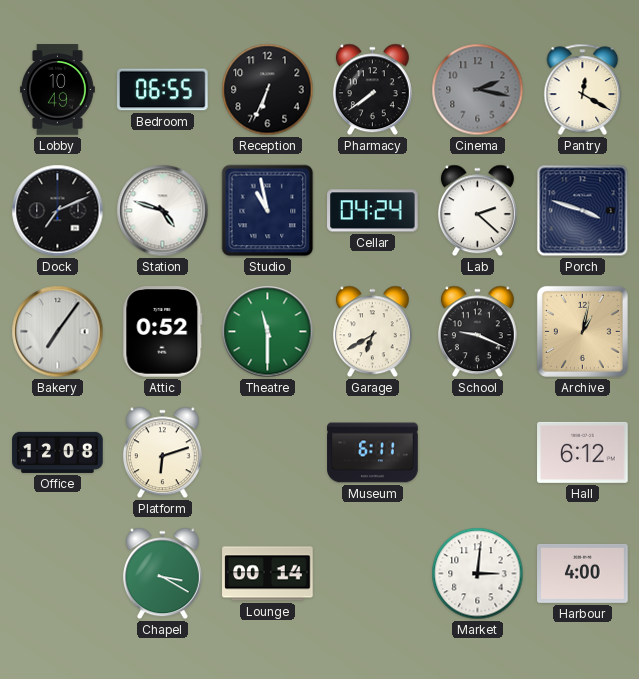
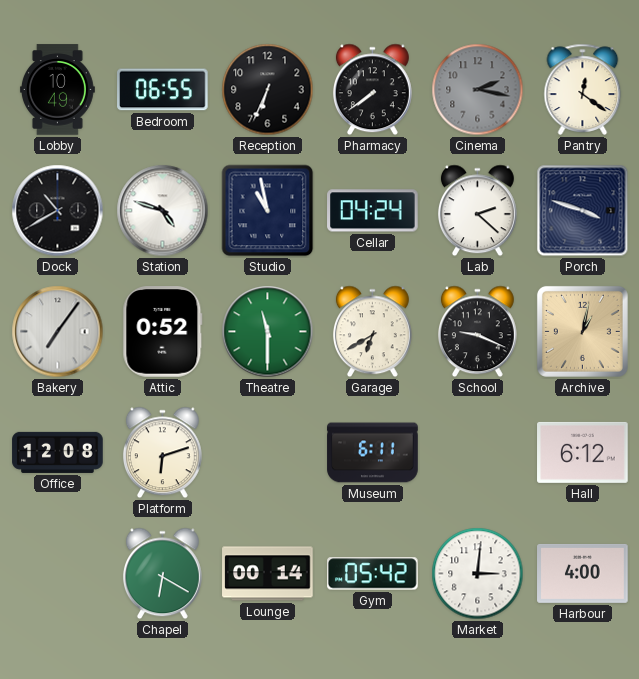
Pantry: 12:20 -> 12:21
Dock: 7:11 -> 10:40
Chapel: 3:20 -> 6:20
Gym: none -> 05:42
